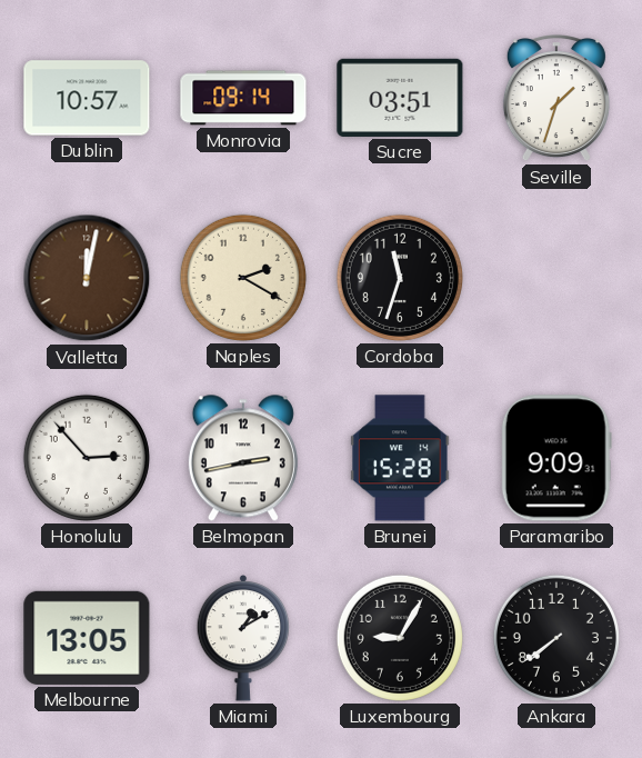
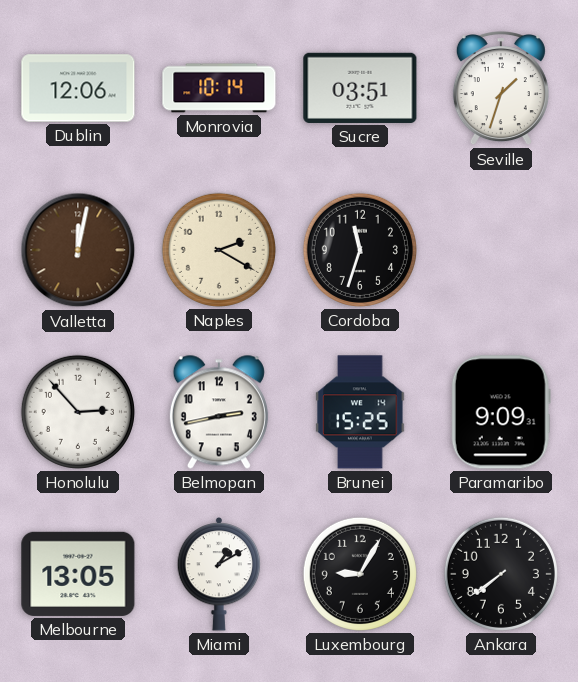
Dublin: 10:57 -> 12:06
Monrovia: 09:14 -> 10:14
Brunei: 15:28 -> 15:25
